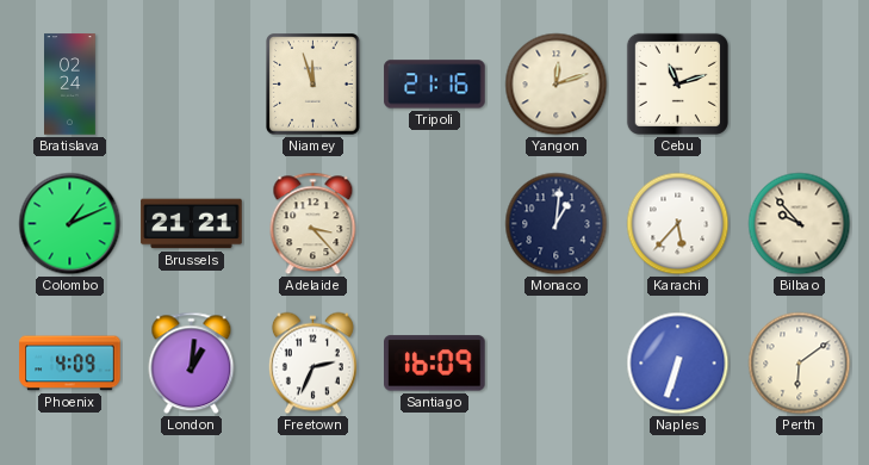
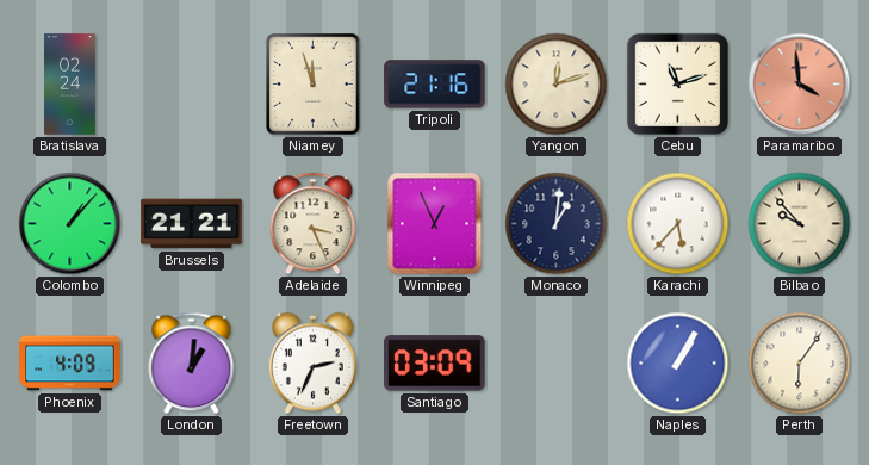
Paramaribo: none -> 3:59
Colombo: 1:11 -> 1:07
Adelaide: 3:23 -> 3:26
Winnipeg: none -> 12:56
Santiago: 16:09 -> 03:09
Naples: 6:33 -> 1:05
Perth: 6:09 -> 6:06
